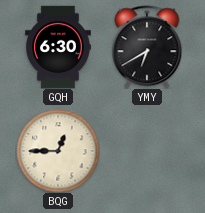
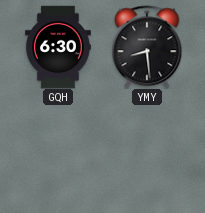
YMY: 6:40 -> 8:29
BQG: 12:45 -> none
